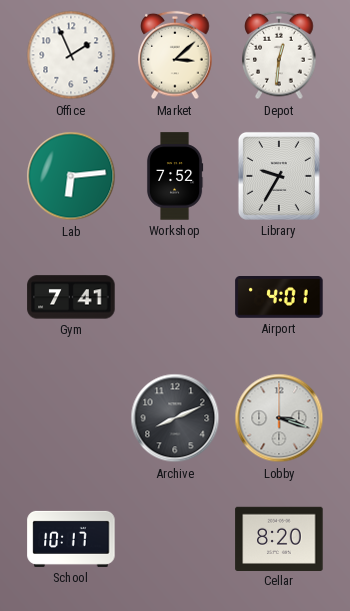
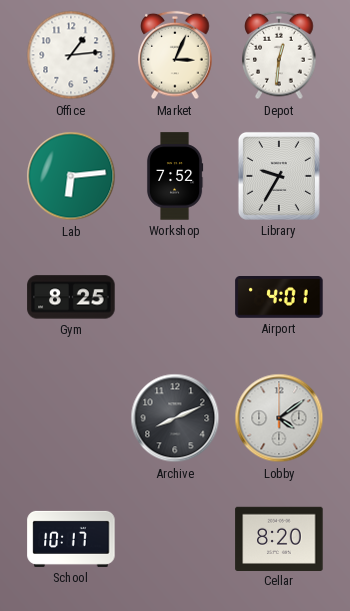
Office: 1:56 -> 1:14
Market: 3:08 -> 3:04
Gym: 7:41 -> 8:25
Lobby: 3:18 -> 4:09
